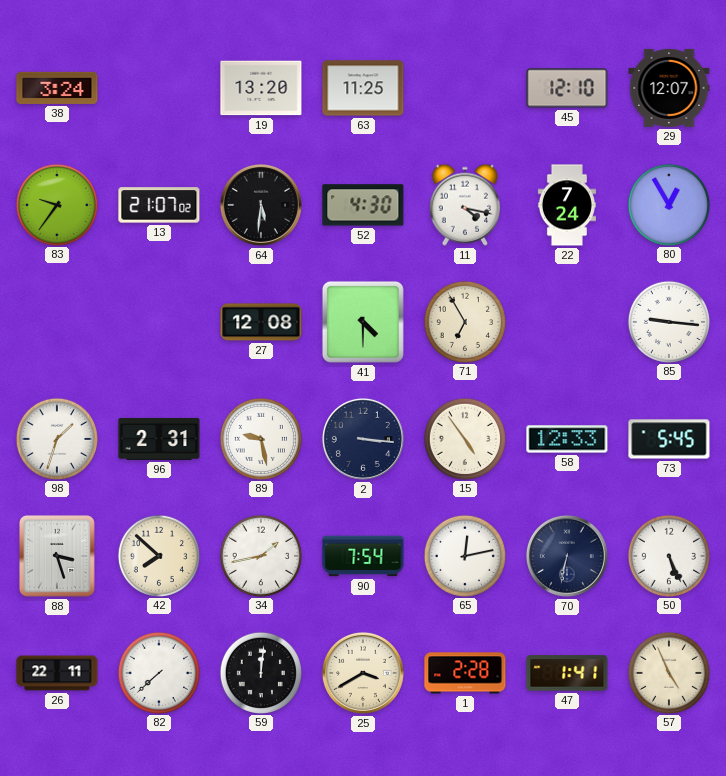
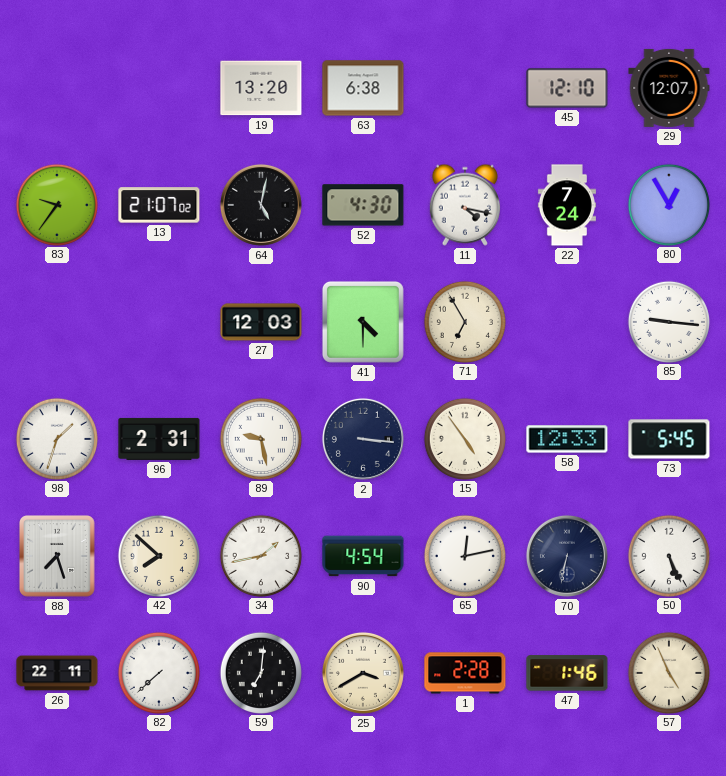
38: 3:24 -> none
63: 11:25 -> 6:38
64: 5:31 -> 5:02
27: 12:08 -> 12:03
88: 3:27 -> 7:27
90: 7:54 -> 4:54
59: 12:01 -> 7:01
47: 1:41 -> 1:46
